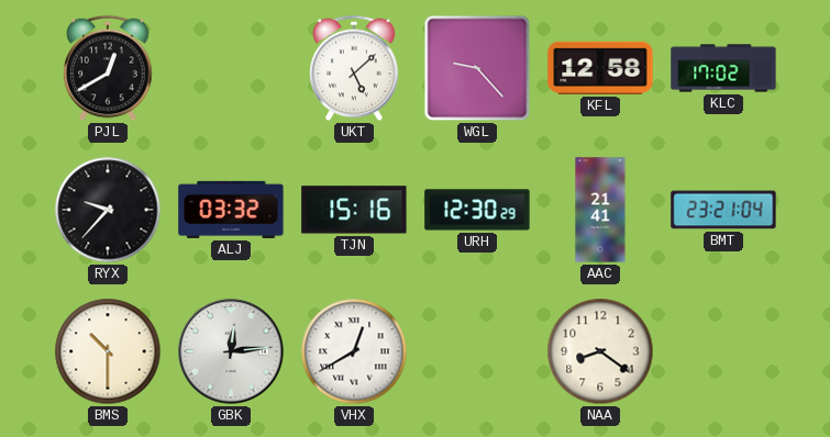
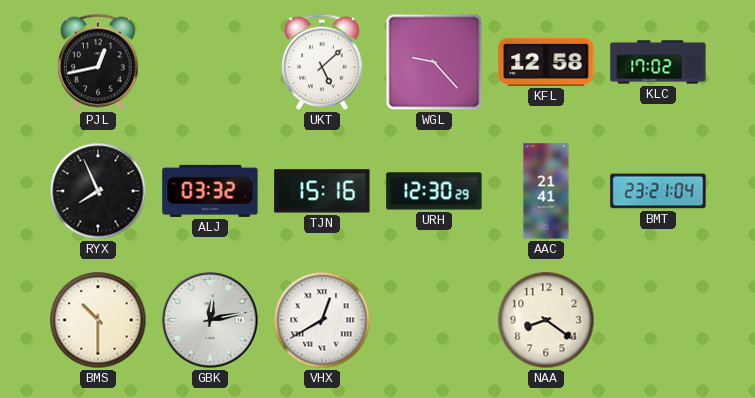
PJL: 12:40 -> 12:43
RYX: 9:37 -> 7:56
GBK: 12:14 -> 12:13
